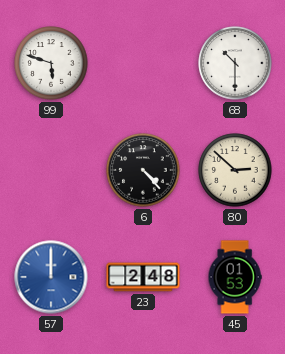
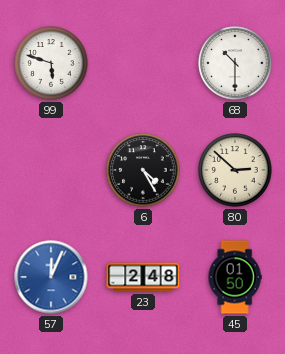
6: 4:23 -> 4:25
57: 12:00 -> 12:04
45: 01:53 -> 01:50
